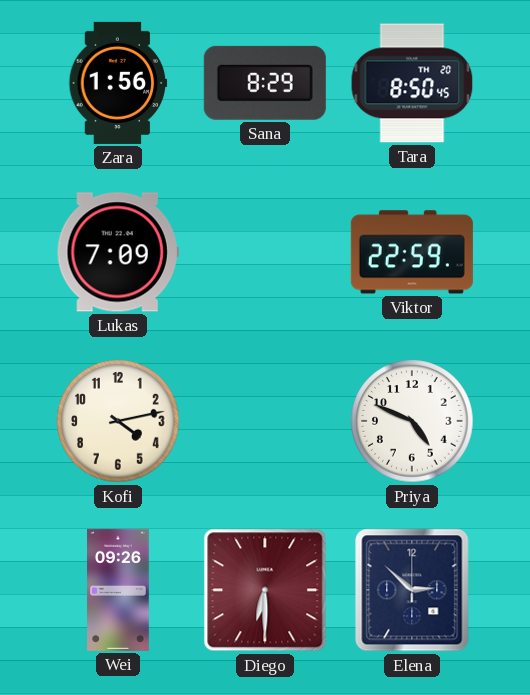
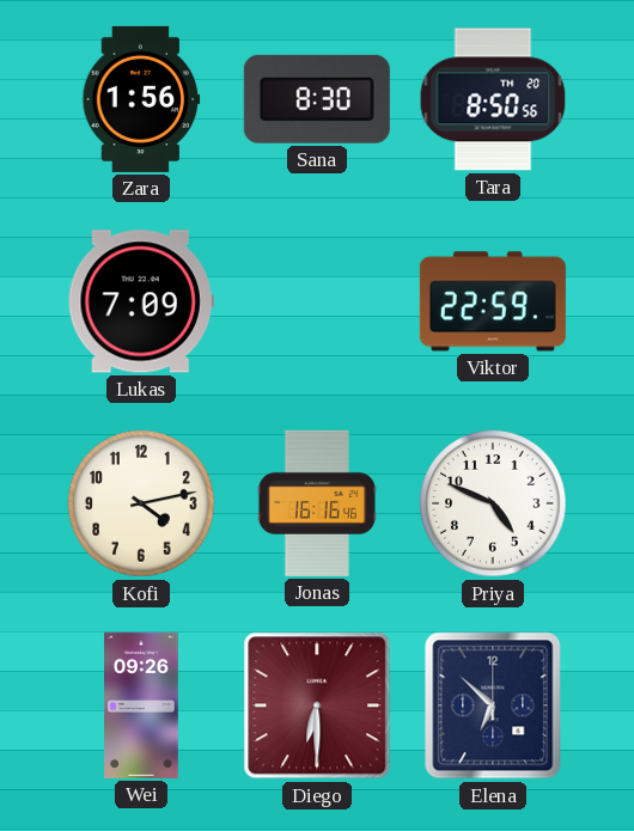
Sana: 8:29 -> 8:30
Tara: 8:50:45 -> 8:50:56
Jonas: none -> 16:16
Elena: 2:52 -> 6:52
